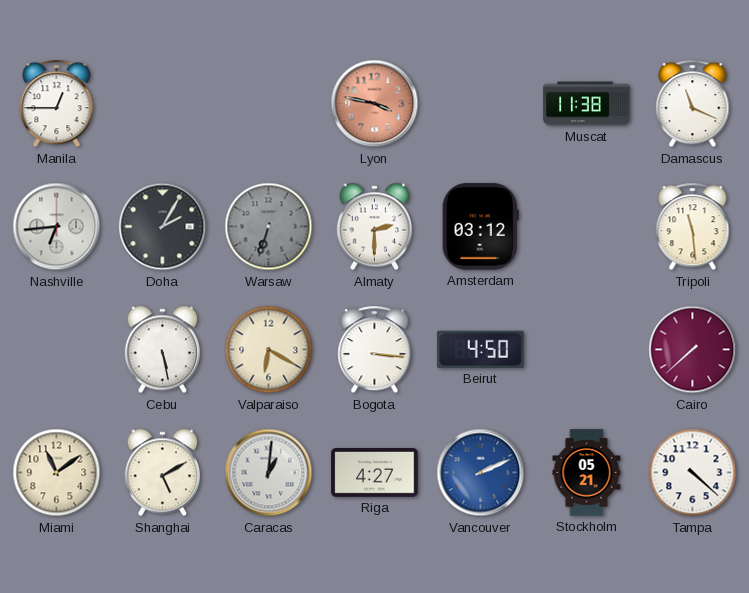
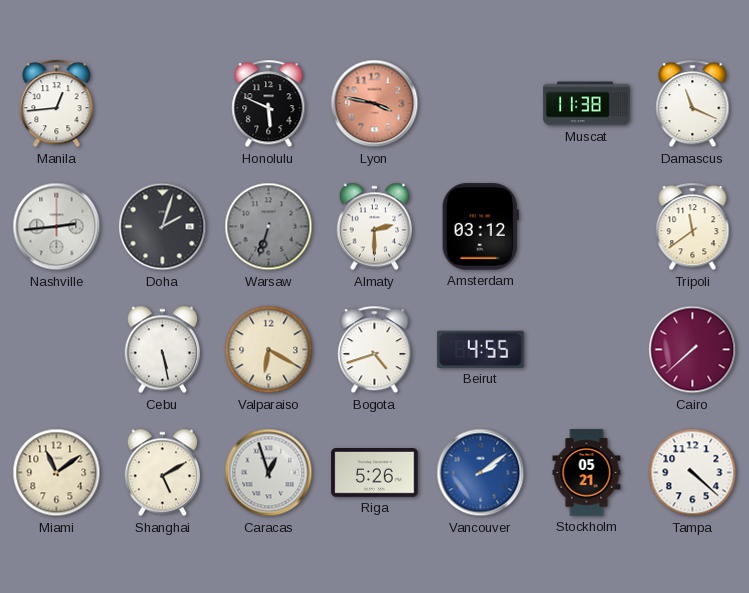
Manila: 12:45 -> 12:44
Honolulu: none -> 5:49
Nashville: 6:44 -> 2:44
Doha: 2:05 -> 2:03
Tripoli: 11:29 -> 11:39
Bogota: 3:16 -> 4:42
Beirut: 4:50 -> 4:55
Caracas: 1:01 -> 12:57
Riga: 4:27 -> 5:26
Vancouver: 2:11 -> 2:09
